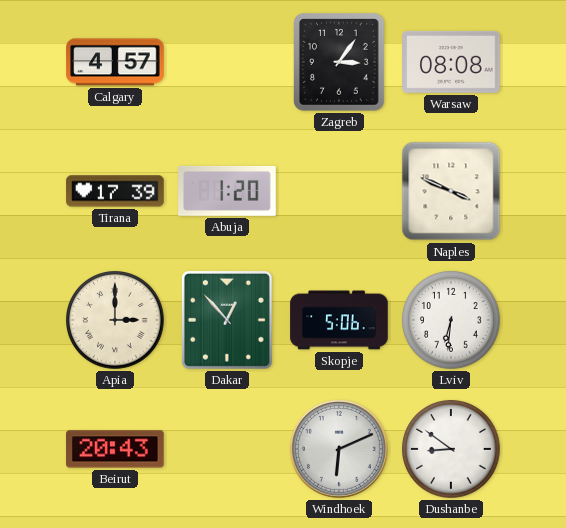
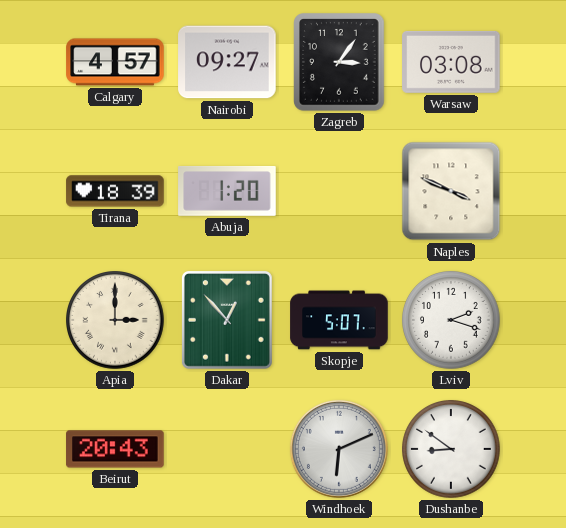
Nairobi: none -> 09:27
Warsaw: 08:08 -> 03:08
Tirana: 17:39 -> 18:39
Skopje: 5:06 -> 5:07
Lviv: 6:31 -> 2:18
